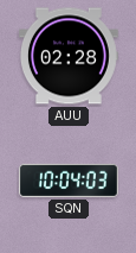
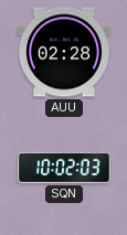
SQN: 10:04 -> 10:02
